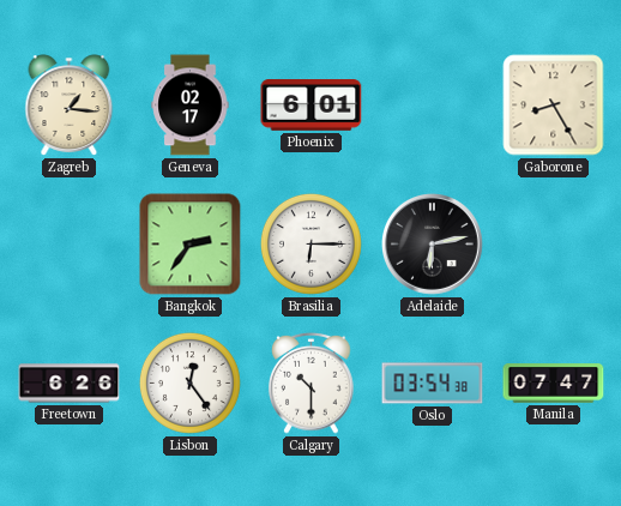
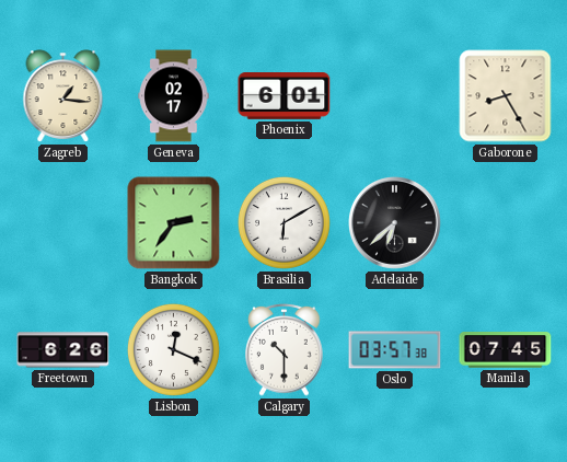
Brasilia: 6:15 -> 6:10
Adelaide: 6:13 -> 6:38
Lisbon: 12:24 -> 12:19
Oslo: 03:54 -> 03:57
Manila: 07:47 -> 07:45
